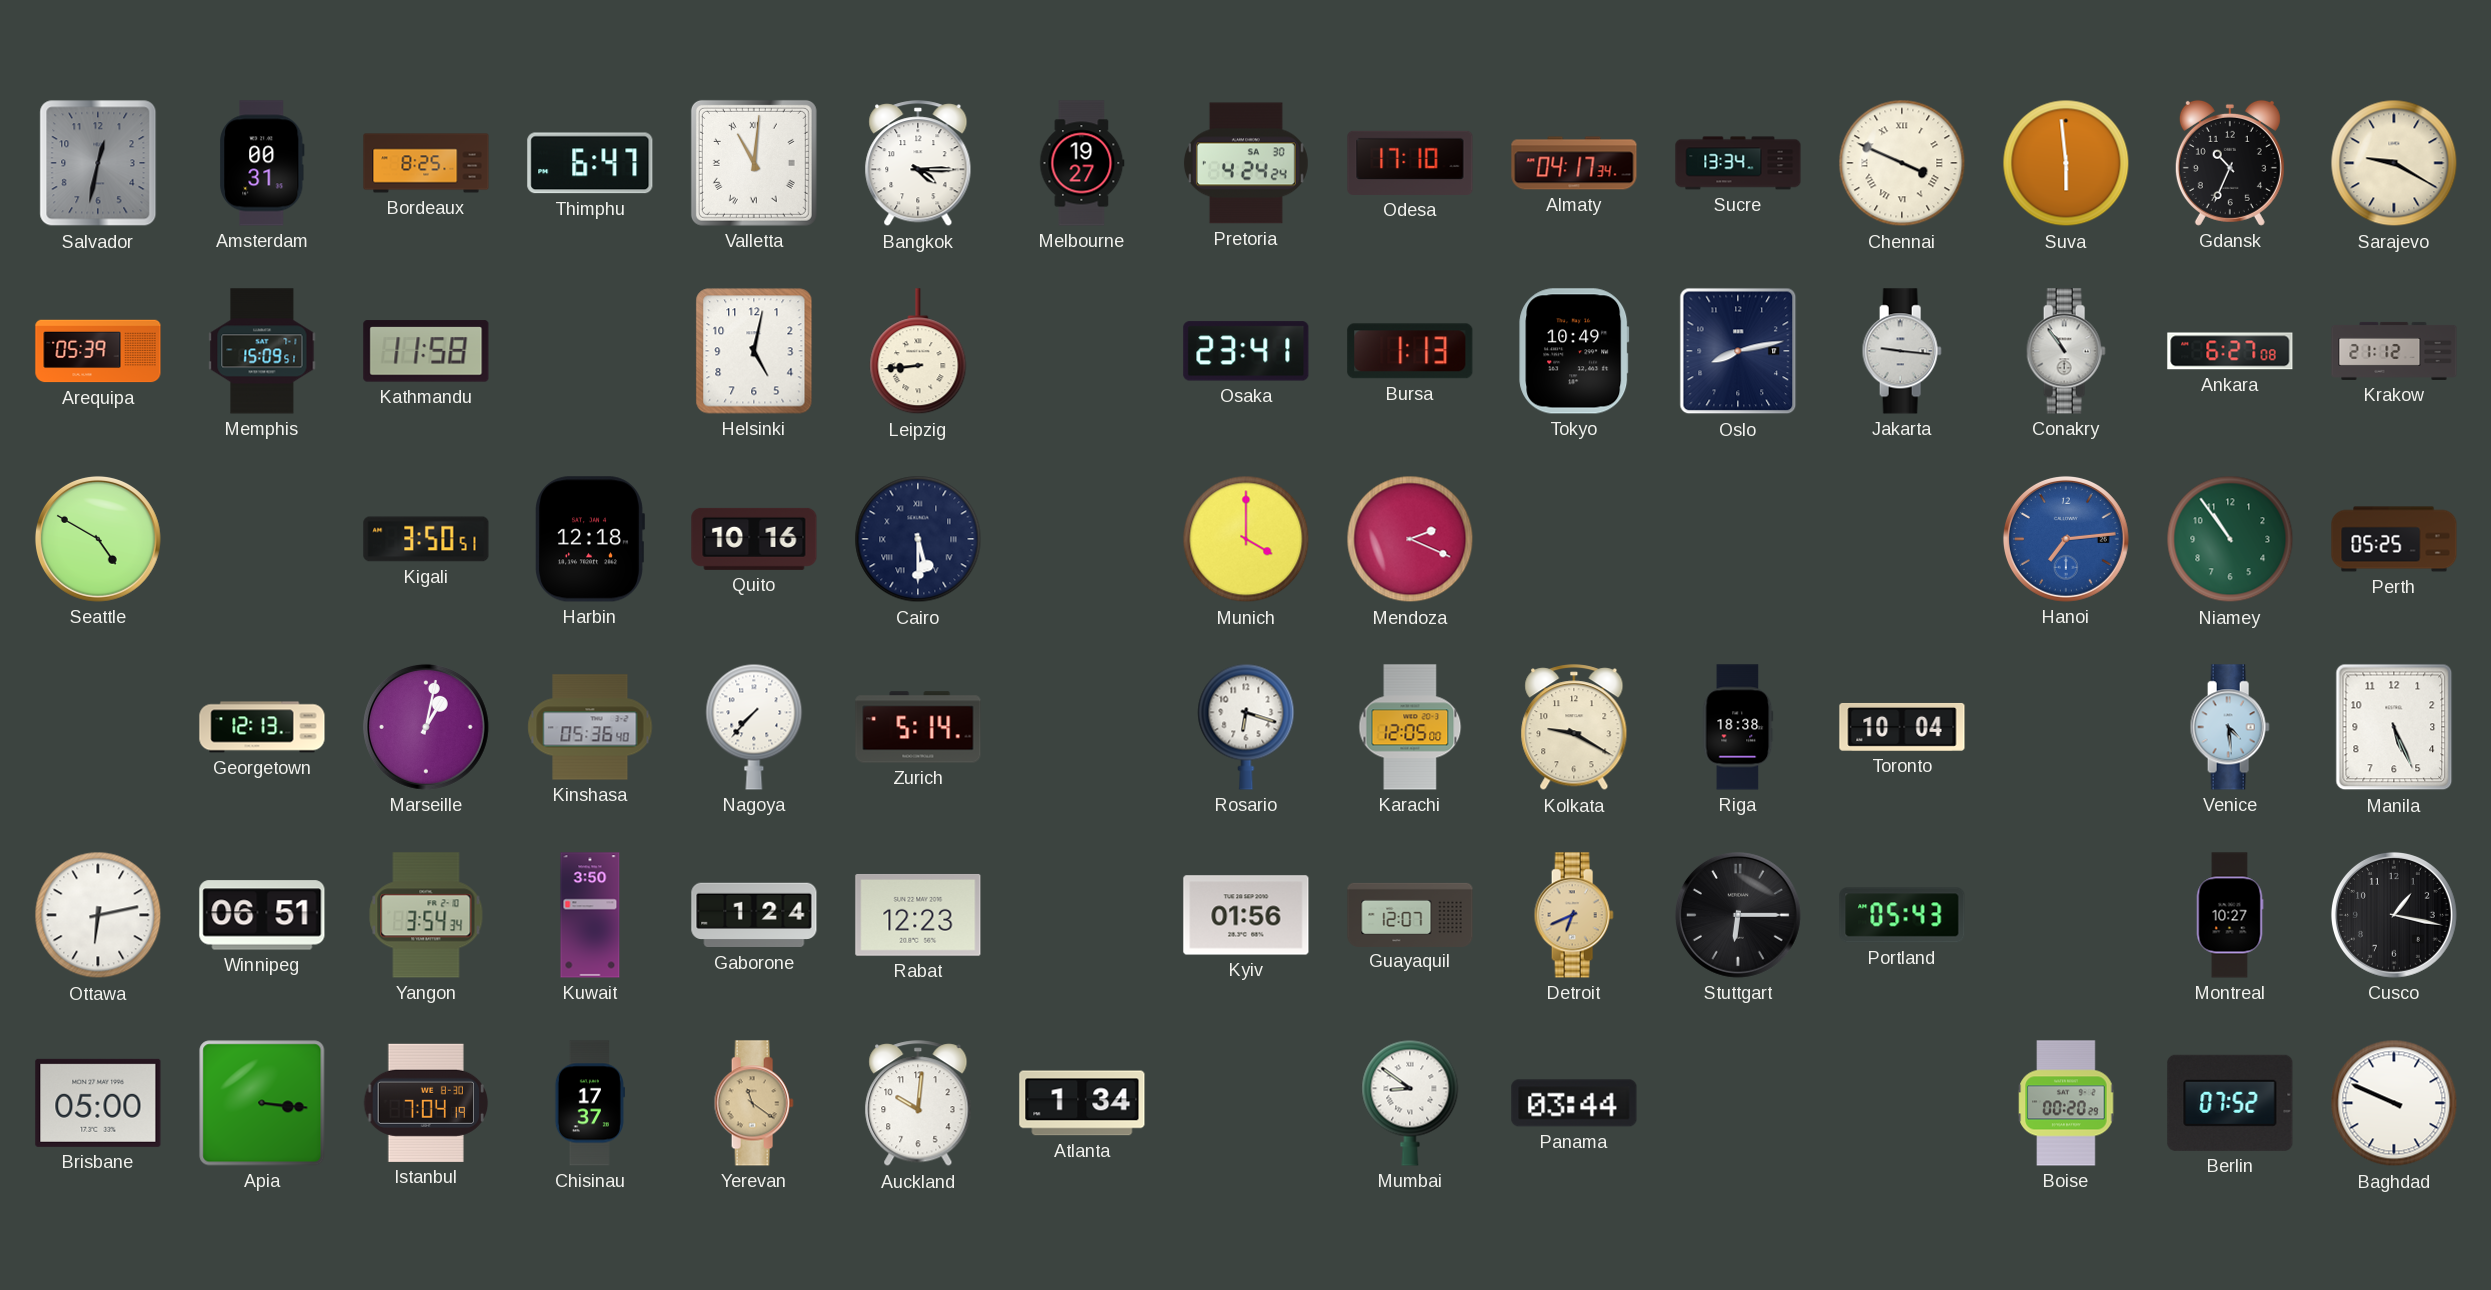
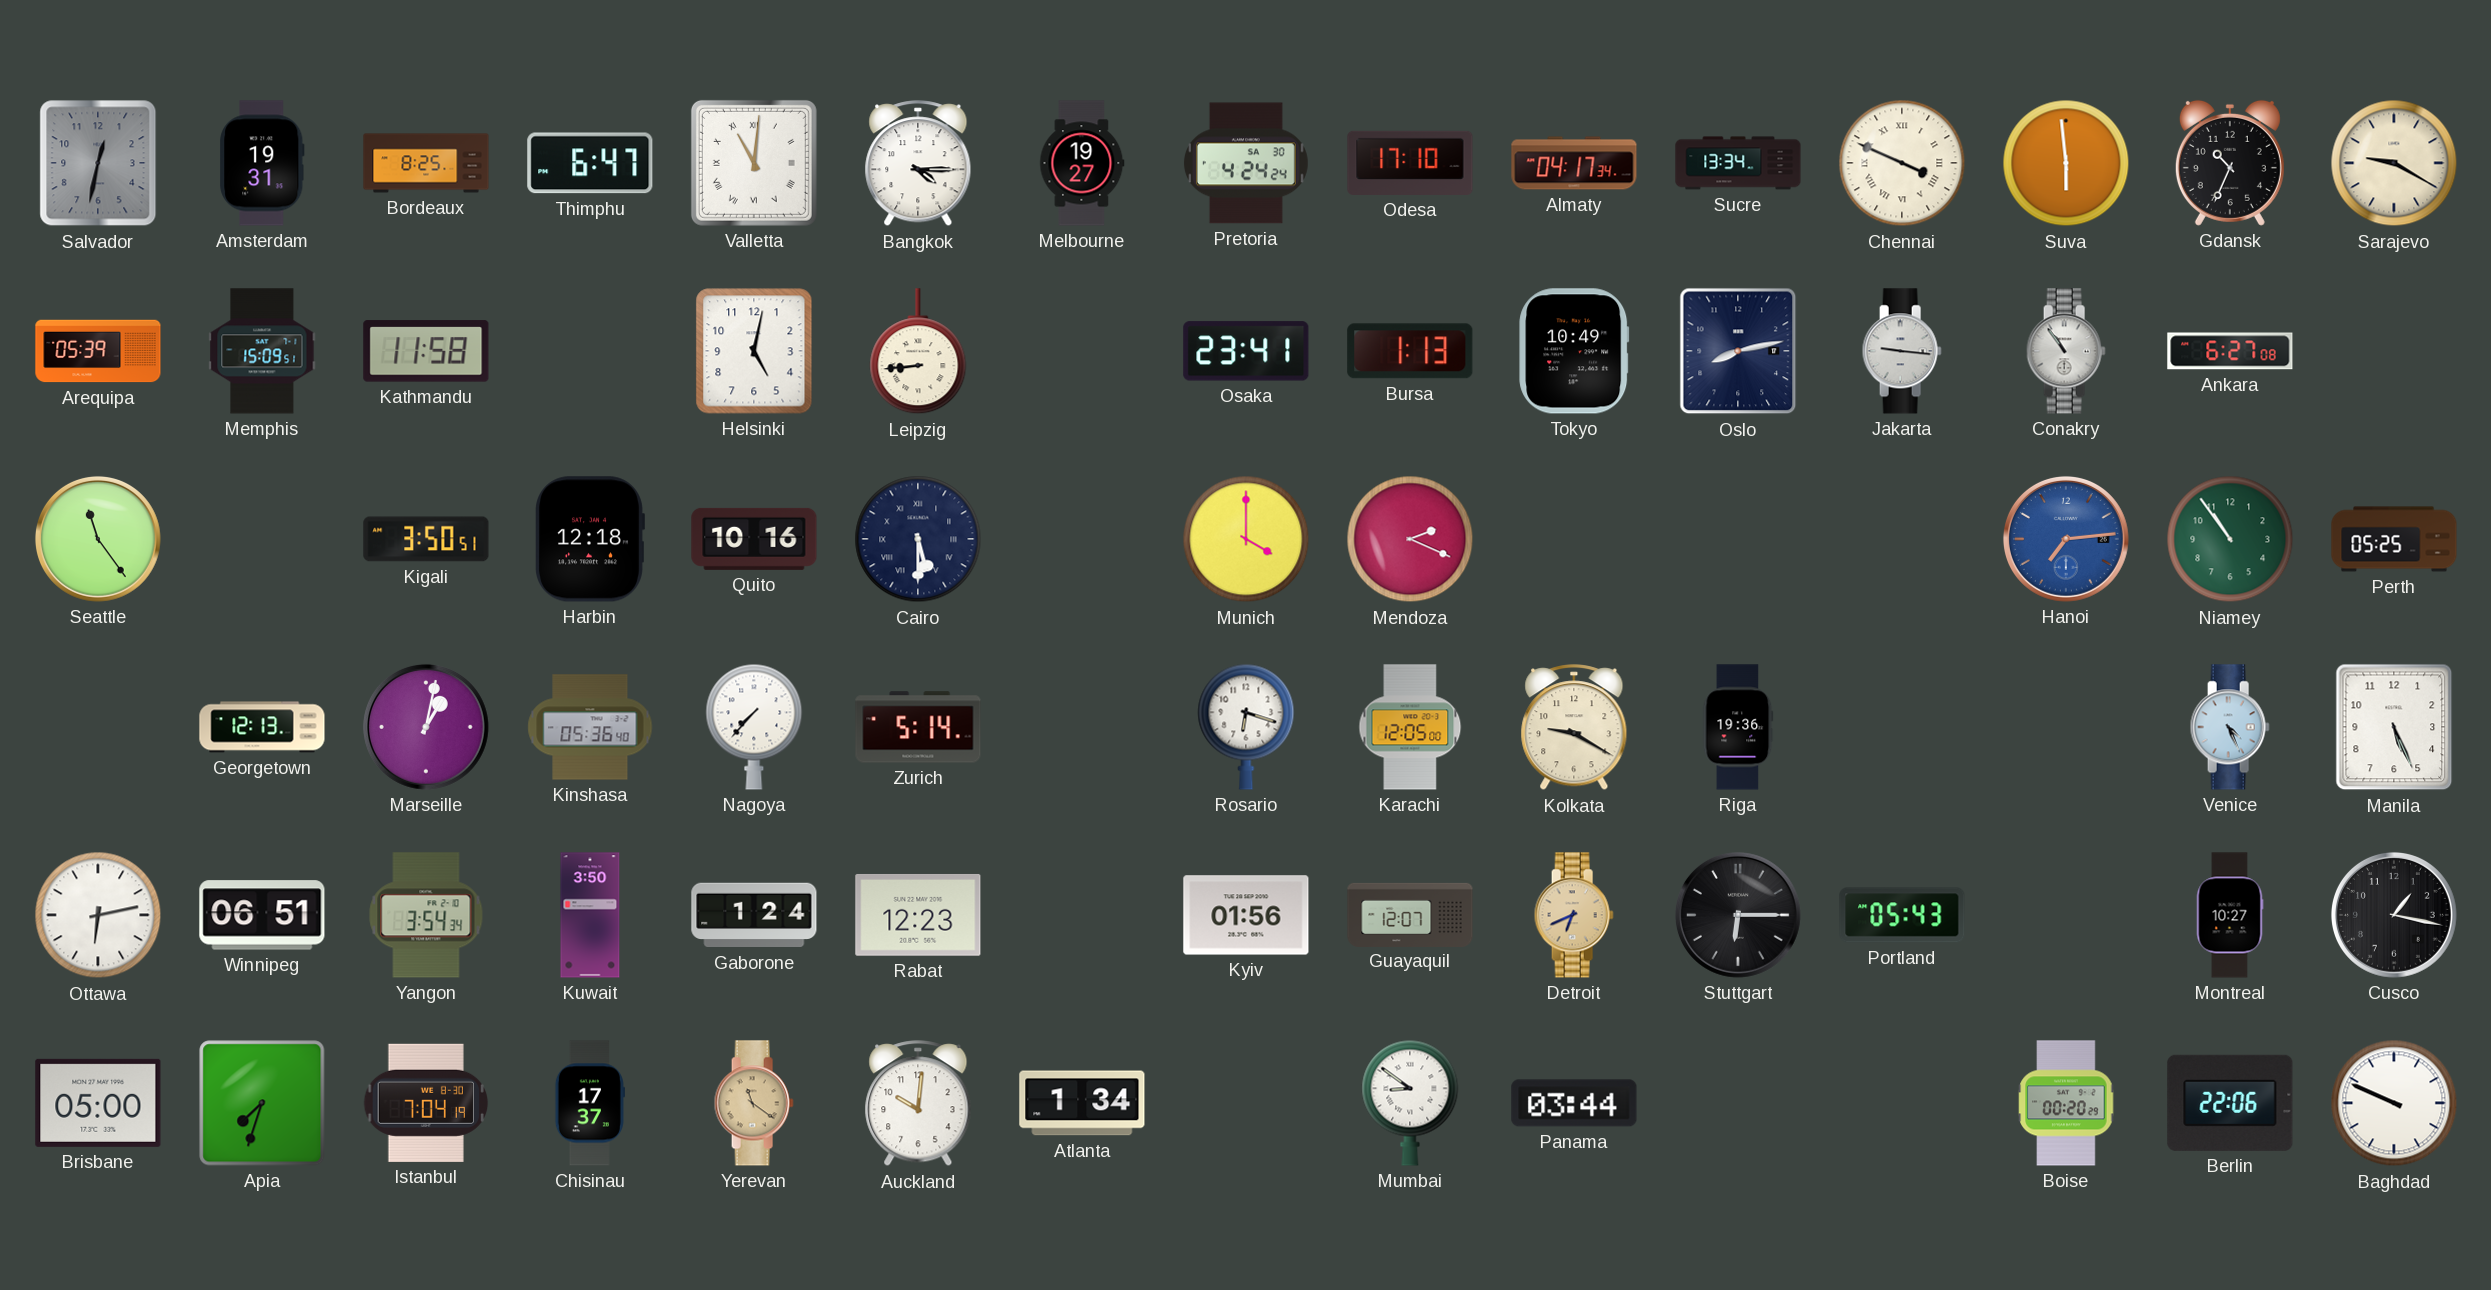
Amsterdam: 00:31 -> 19:31
Krakow: 21:12 -> none
Seattle: 4:50 -> 11:24
Riga: 18:38 -> 19:36
Toronto: 10:04 -> none
Venice: 4:29 -> 4:26
Apia: 3:16 -> 7:33
Berlin: 07:52 -> 22:06
